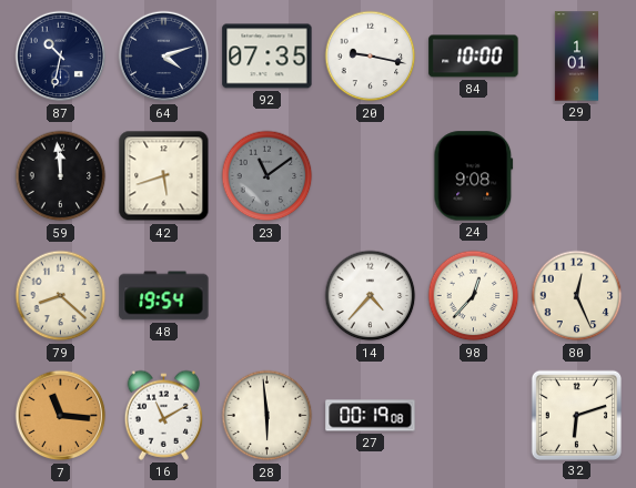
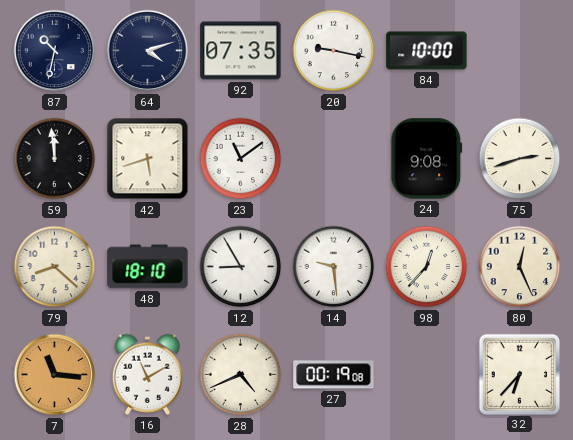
29: 1:01 -> none
23 dial: grey -> white
75: none -> 2:42
48: 19:54 -> 18:10
12: none -> 8:55
14: 4:37 -> 9:29
28: 5:59 -> 4:41
32: 6:12 -> 6:37
